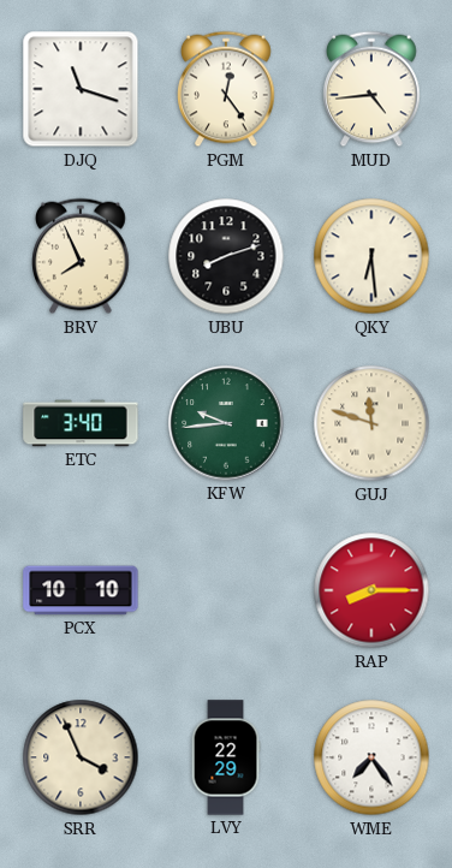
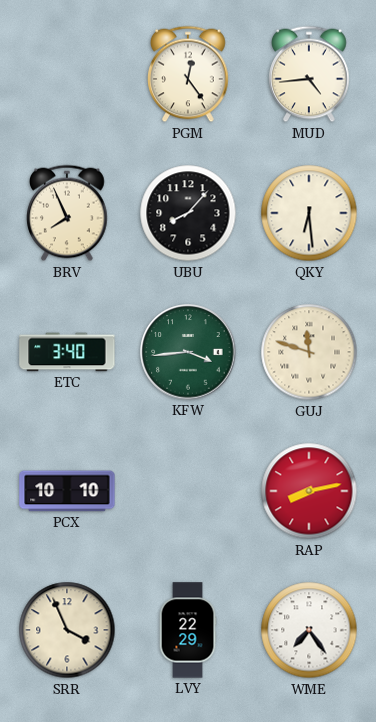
DJQ: 11:18 -> none
UBU: 8:12 -> 8:07
KFW: 9:44 -> 3:44
RAP: 8:15 -> 8:13
